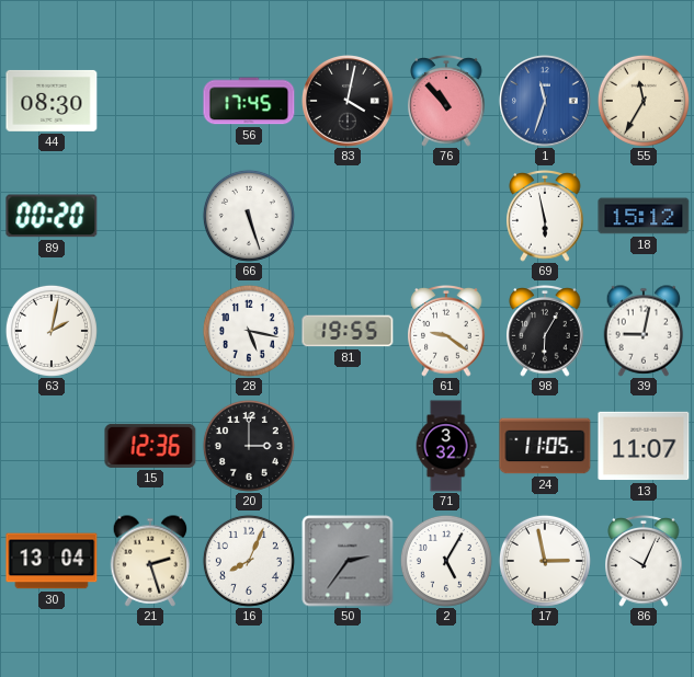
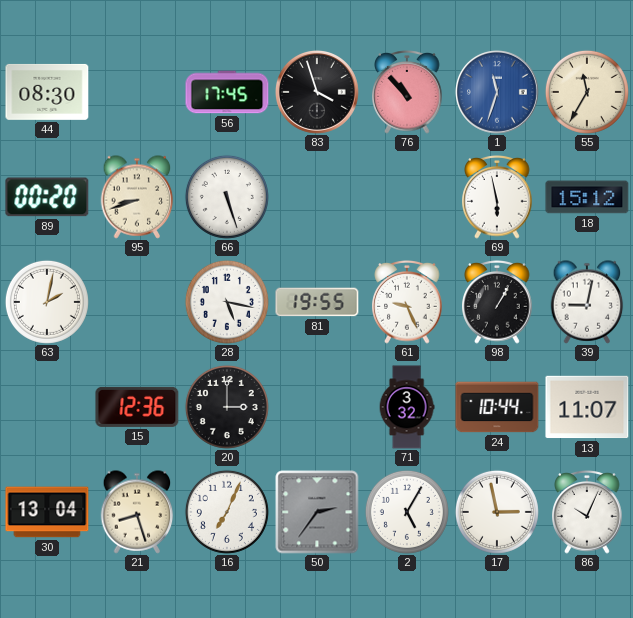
83: 4:02 -> 3:57
95: none -> 8:42
61: 9:21 -> 9:26
98: 6:05 -> 1:05
24: 11:05 -> 10:44
21: 2:27 -> 8:27
16: 8:04 -> 7:04
